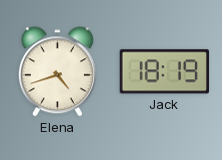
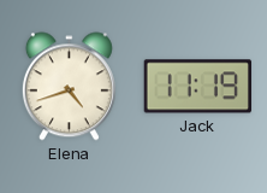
Jack: 18:19 -> 11:19
